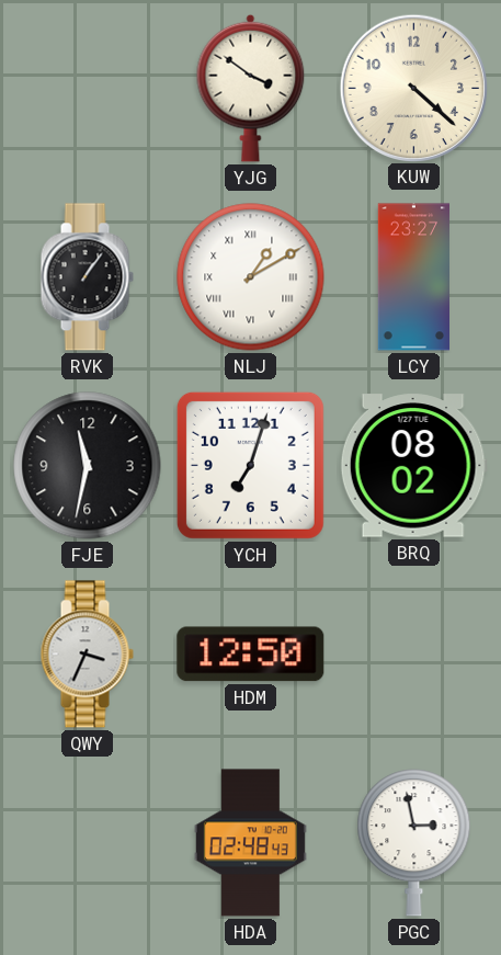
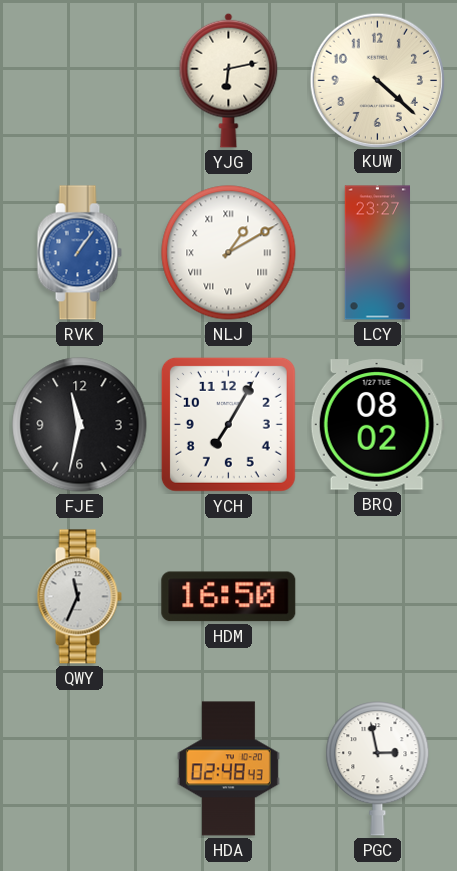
YJG: 3:51 -> 6:13
RVK dial: black -> blue
YCH: 7:03 -> 7:05
QWY: 3:34 -> 11:34
HDM: 12:50 -> 16:50
